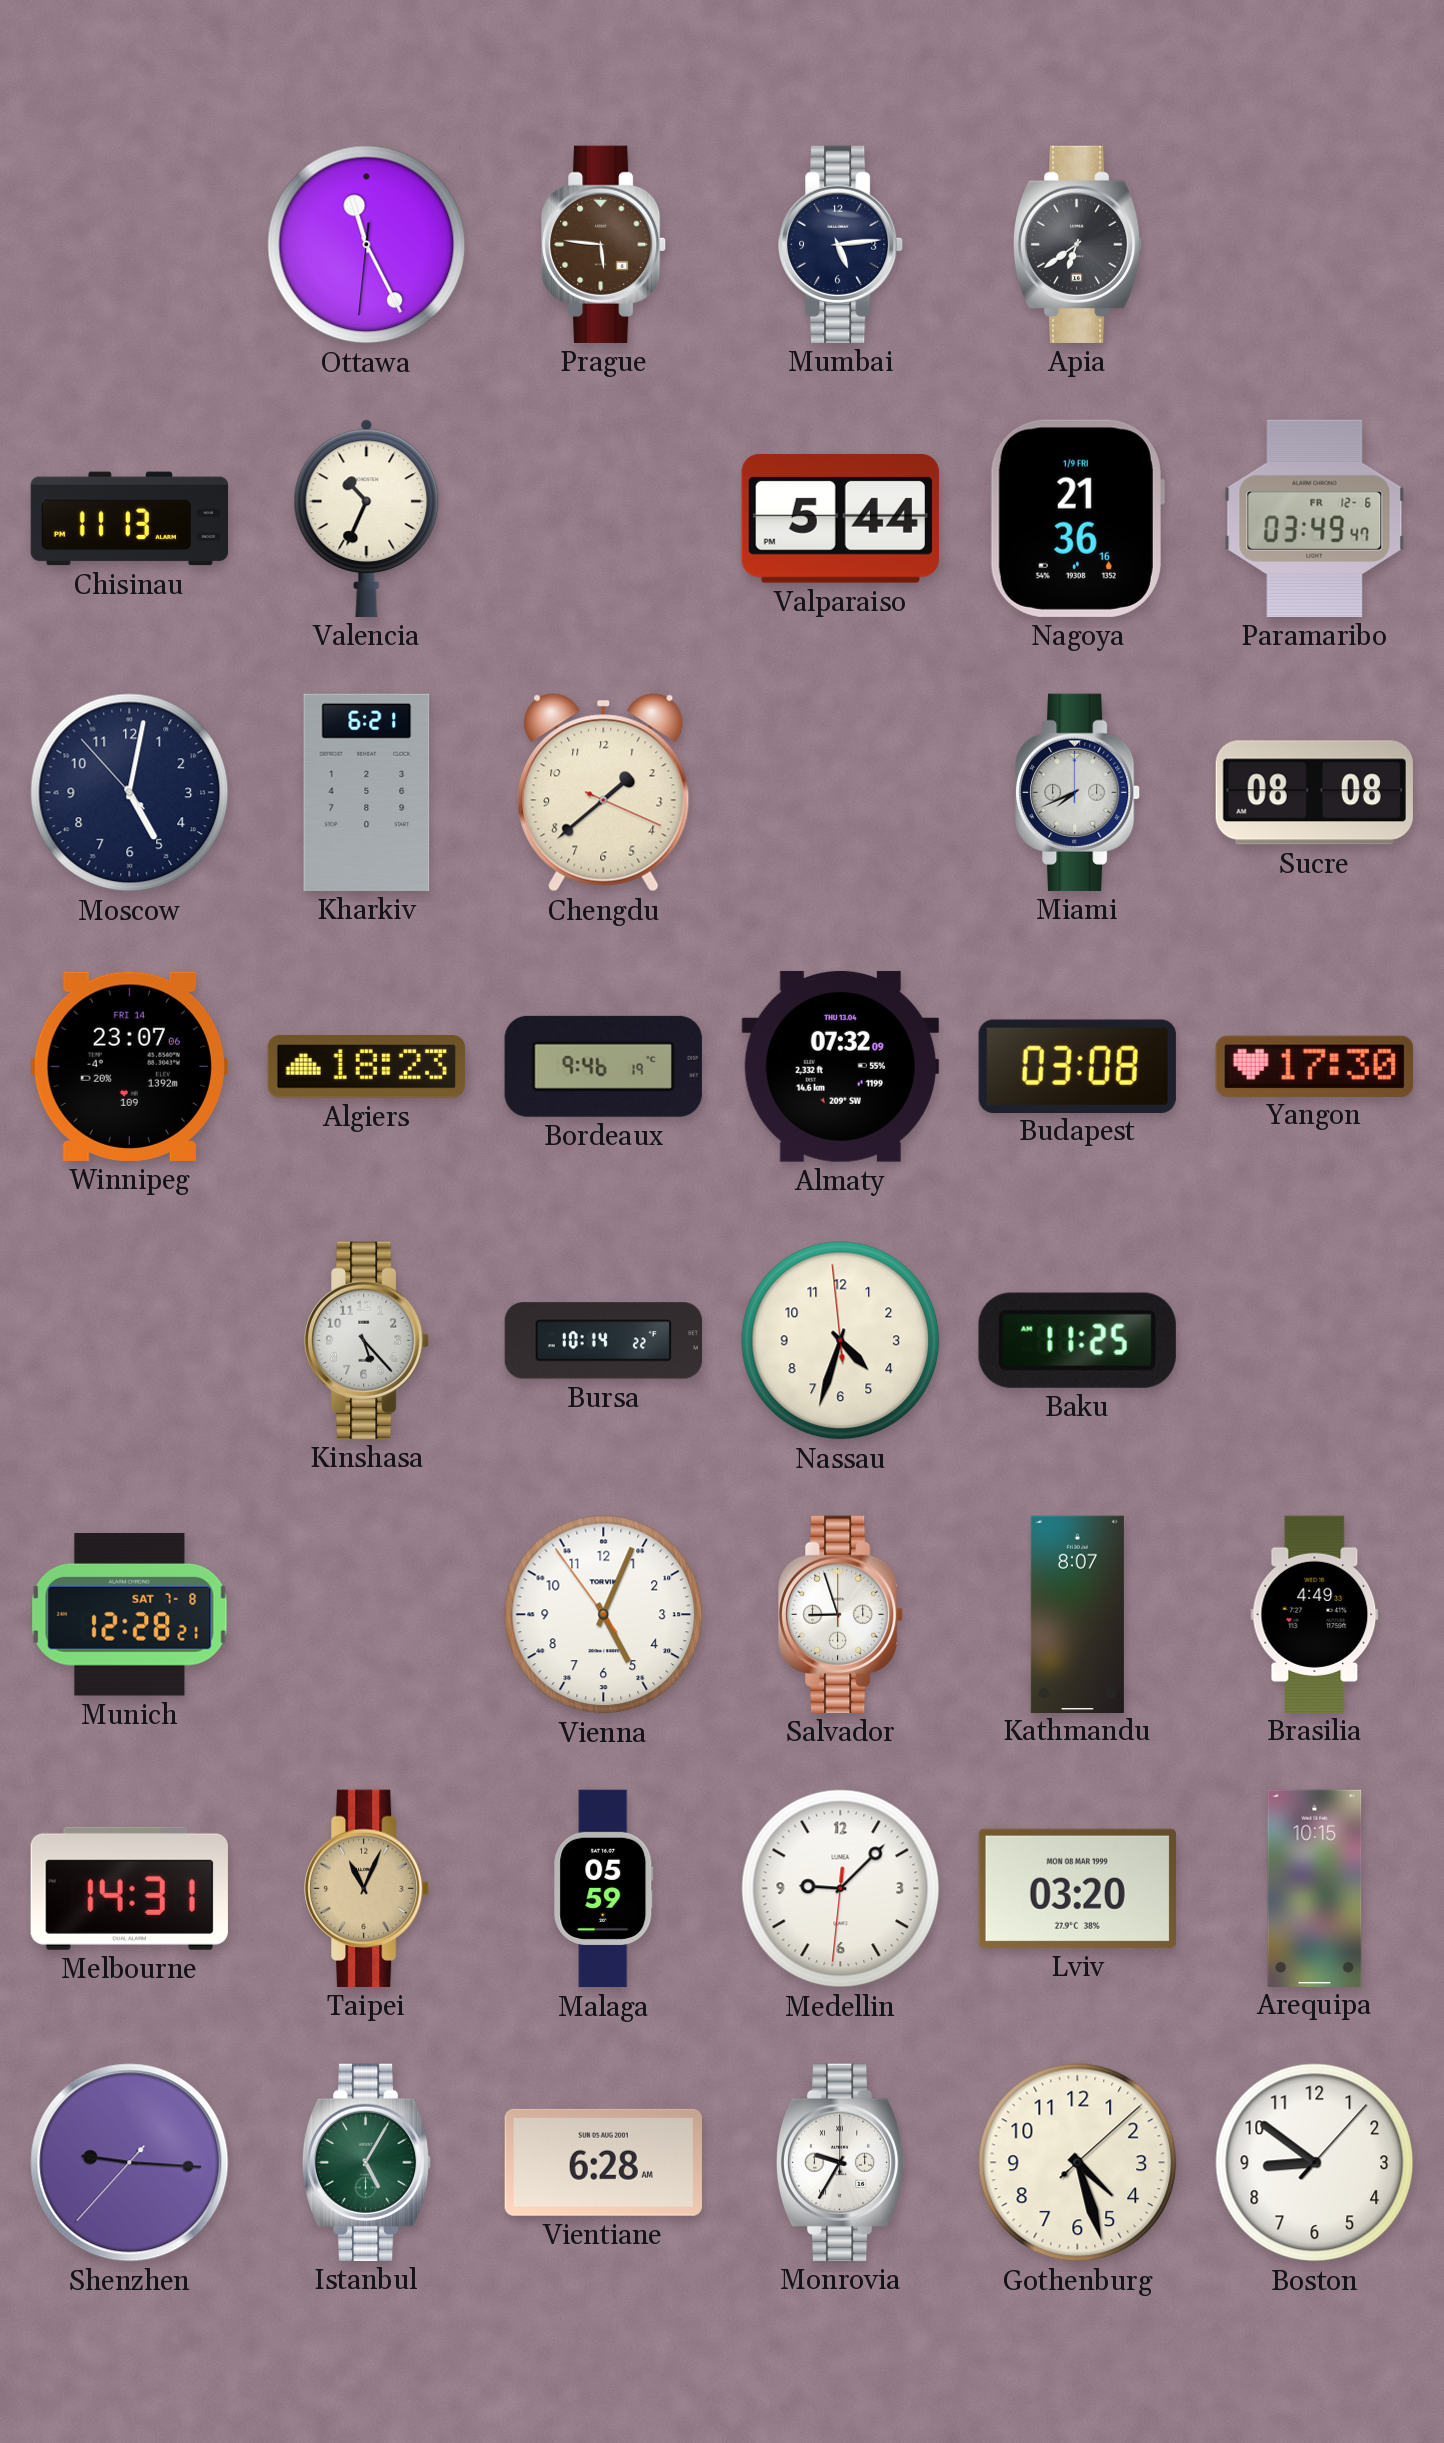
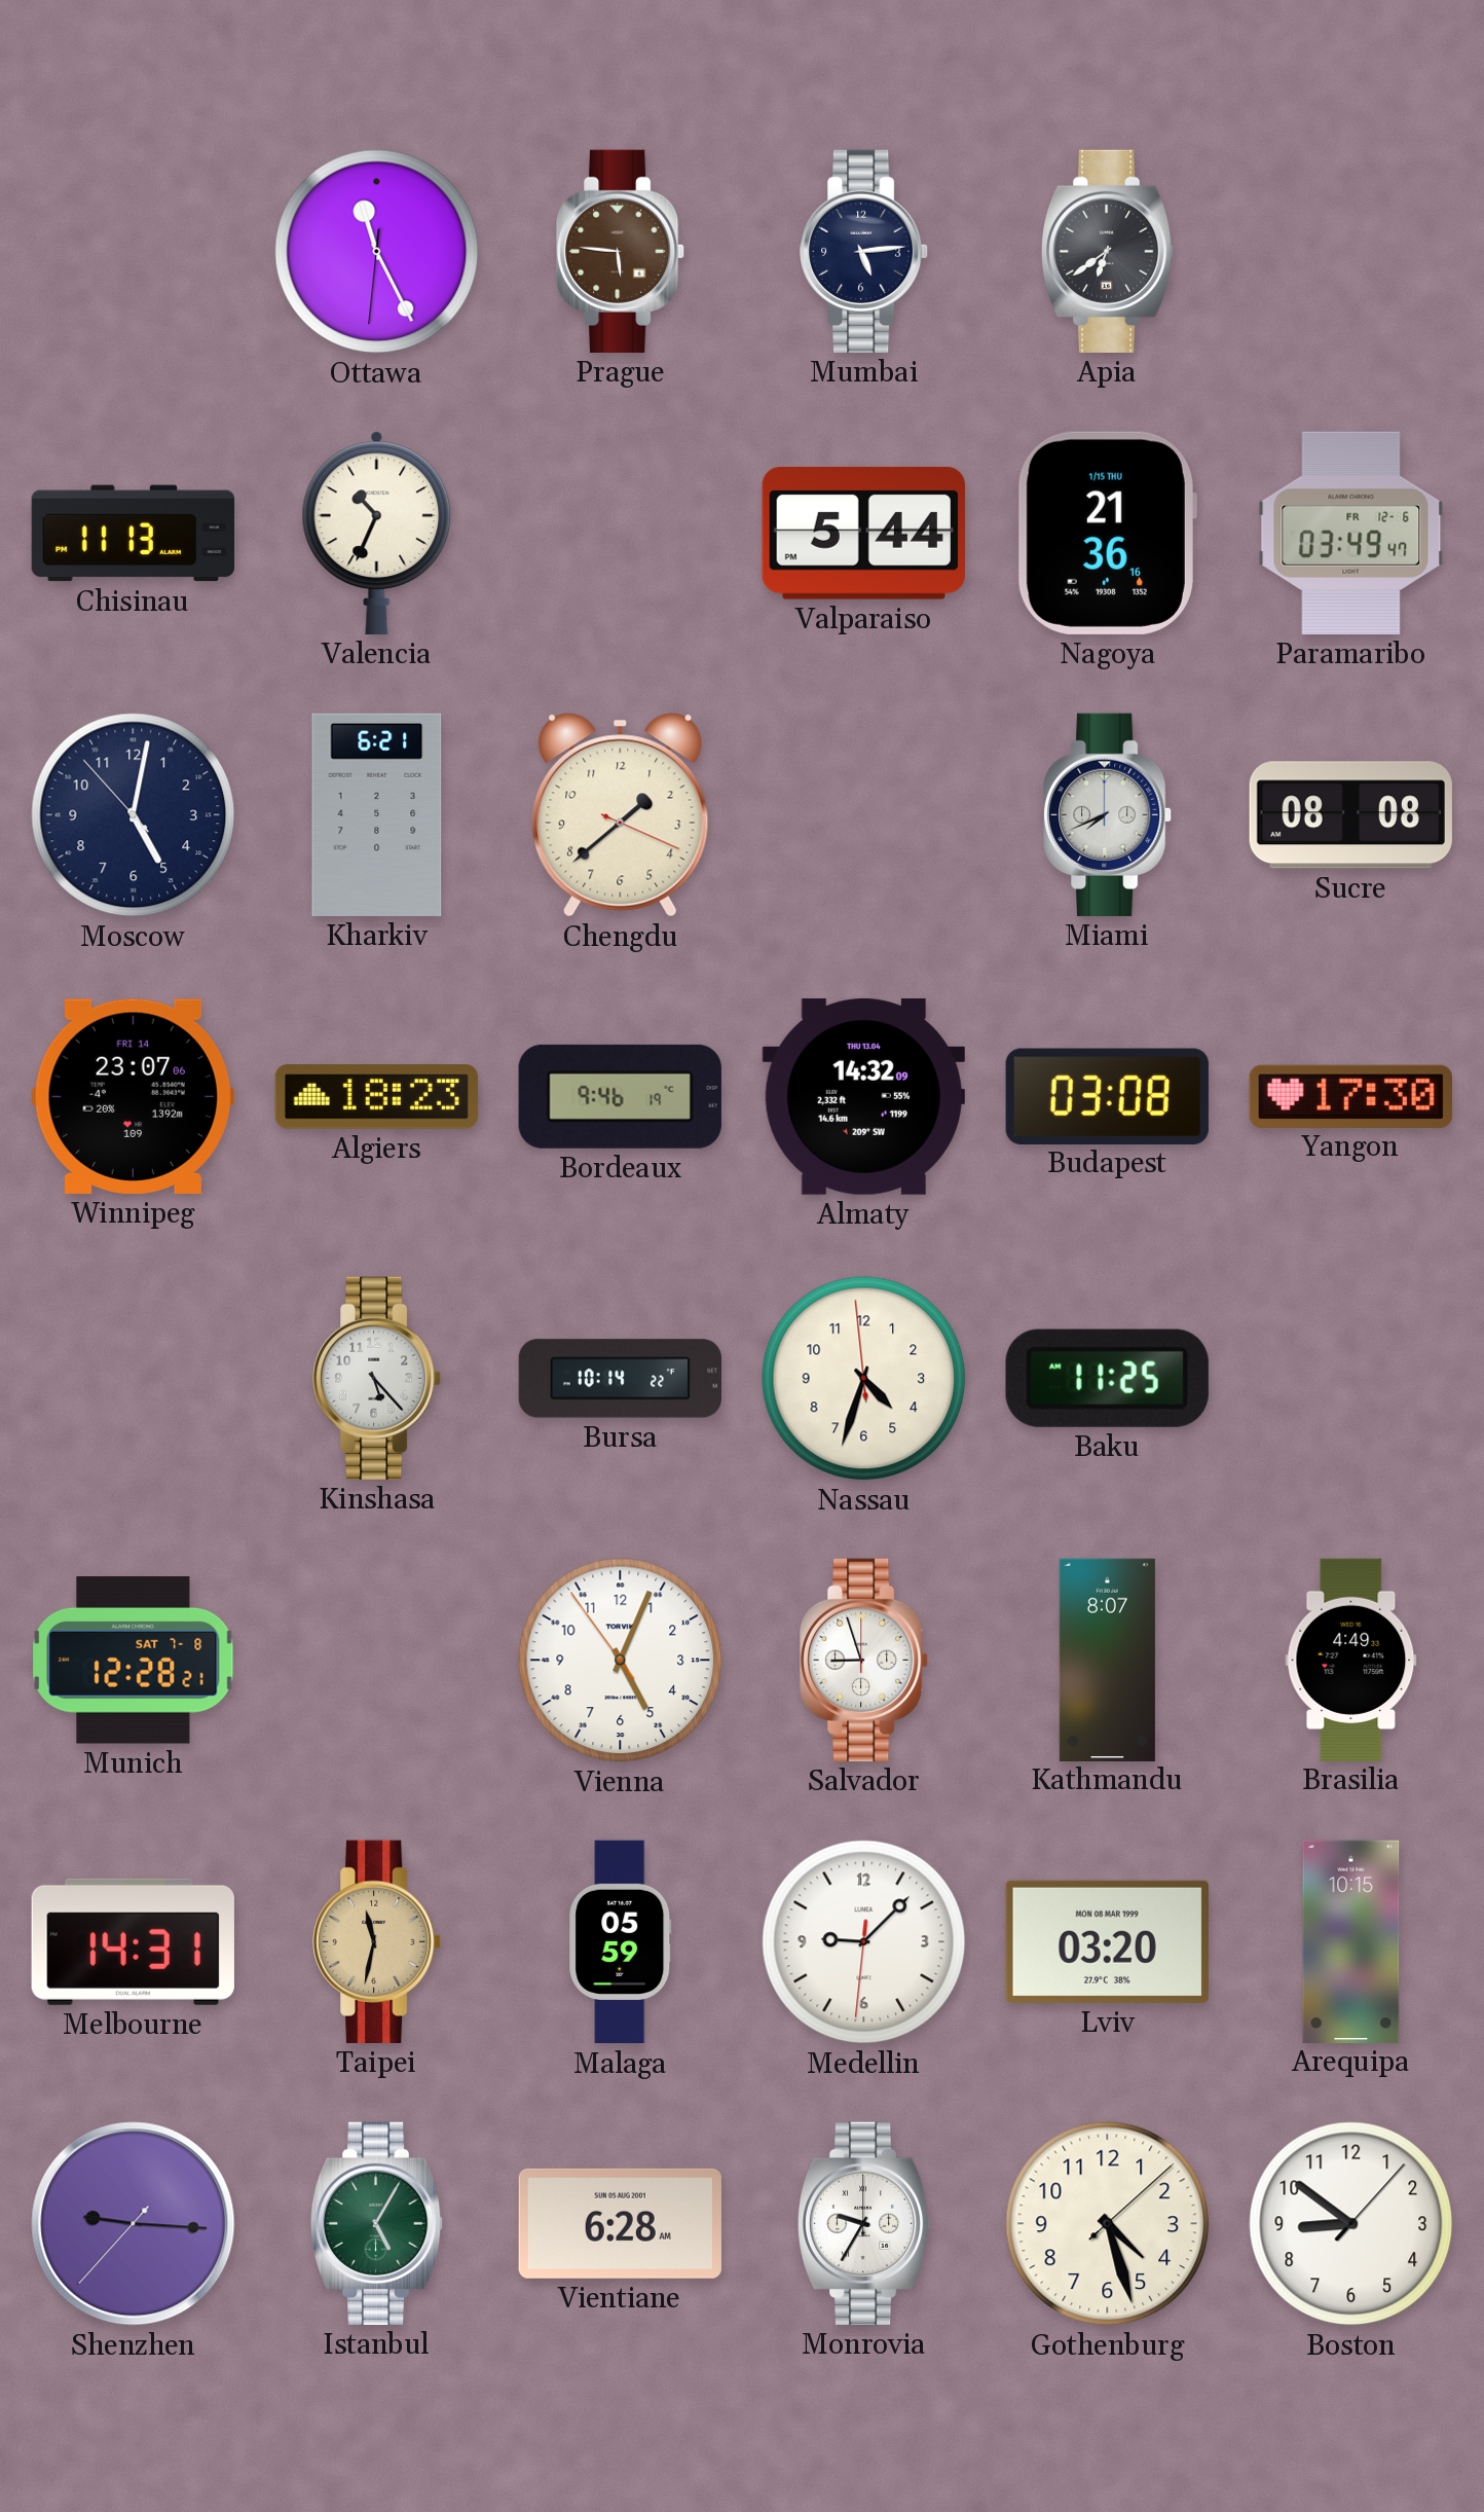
Nagoya date: 1/9 FRI -> 1/15 THU
Almaty: 07:32 -> 14:32
Taipei: 11:04 -> 11:32
